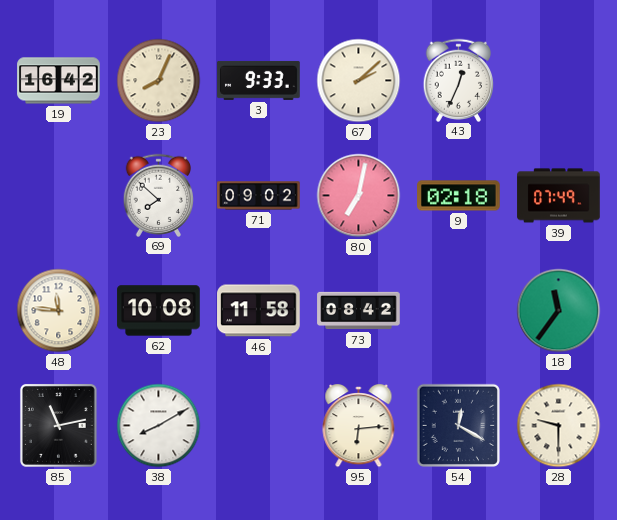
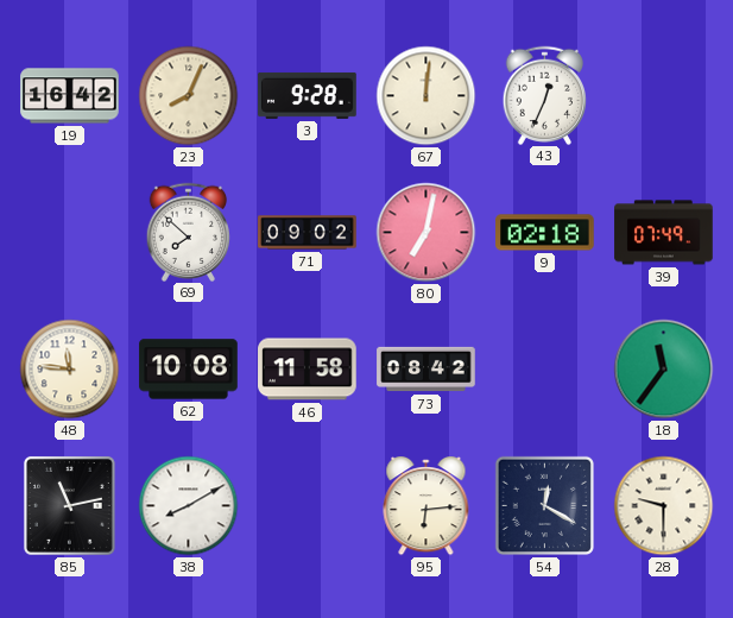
3: 9:33 -> 9:28
67: 2:08 -> 12:01
